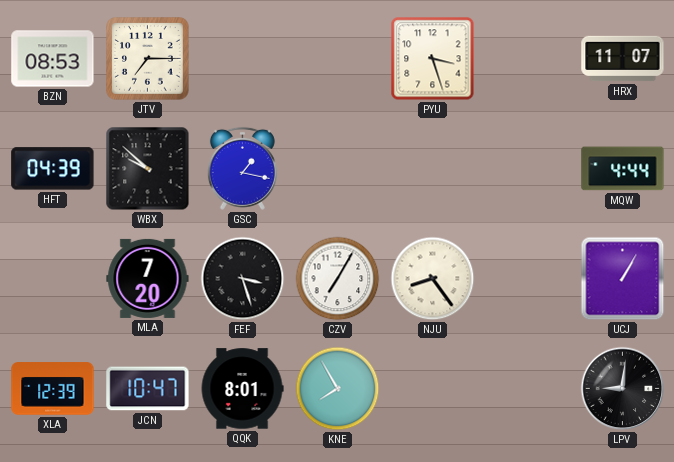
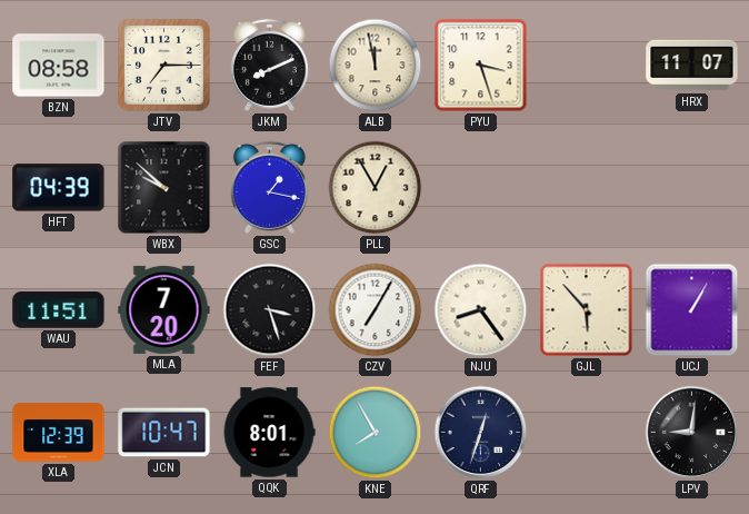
BZN: 08:53 -> 08:58
JKM: none -> 8:11
ALB: none -> 11:58
PLL: none -> 12:55
MQW: 4:44 -> none
WAU: none -> 11:51
GJL: none -> 5:53
QRF: none -> 12:33
